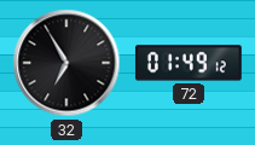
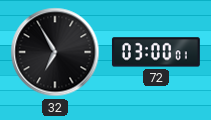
72: 01:49 -> 03:00
